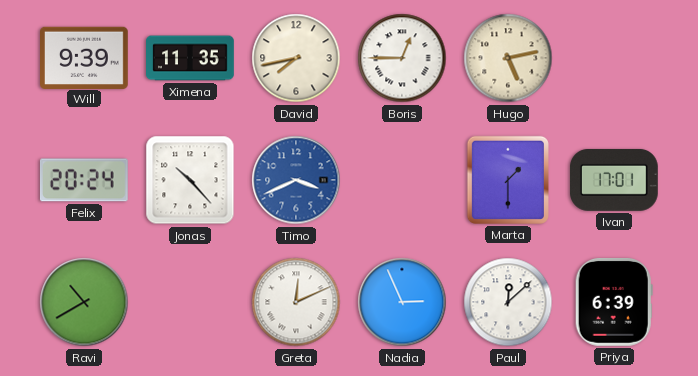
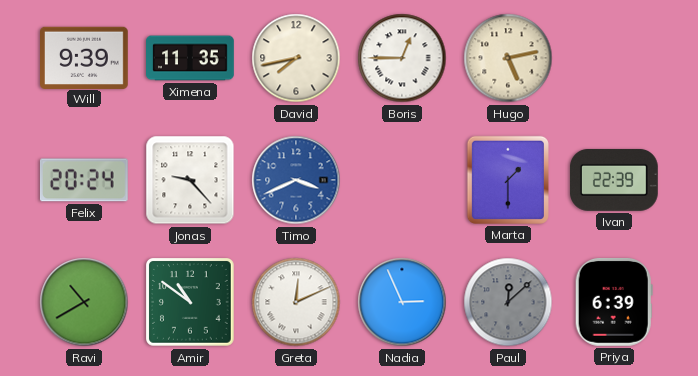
Jonas: 10:23 -> 9:23
Ivan: 17:01 -> 22:39
Amir: none -> 10:51
Paul dial: white -> grey
